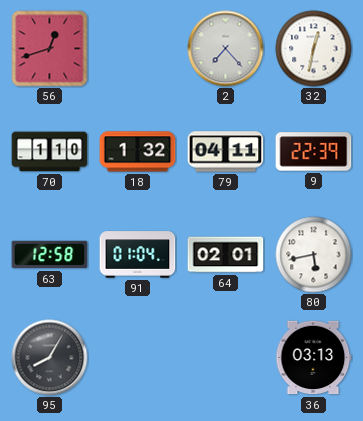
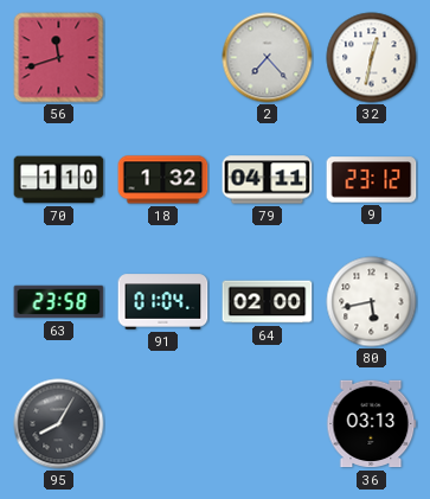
56: 12:42 -> 11:42
9: 22:39 -> 23:12
63: 12:58 -> 23:58
64: 02:01 -> 02:00
